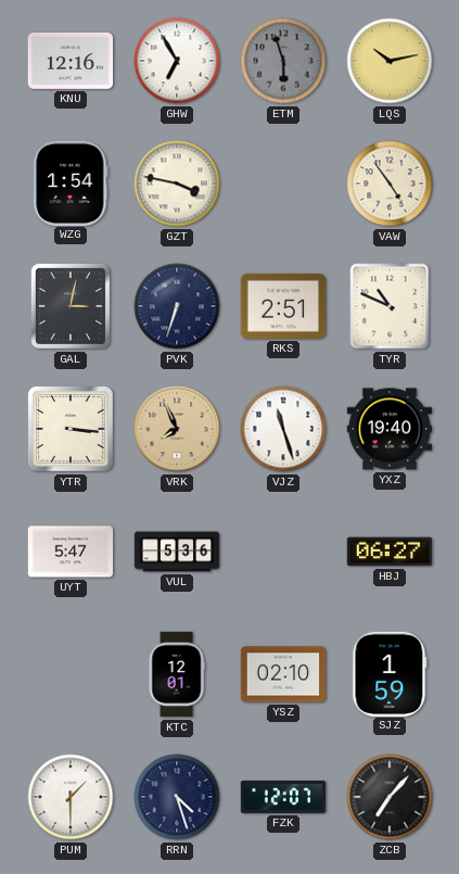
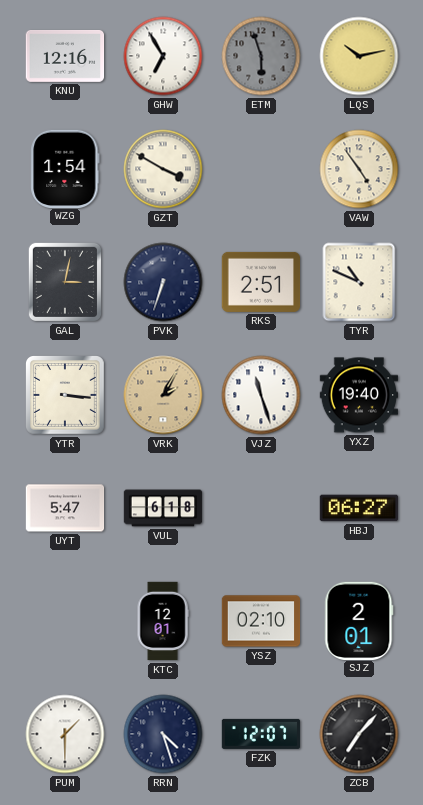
GZT: 3:47 -> 3:50
VRK: 7:56 -> 2:05
VUL: 5:36 -> 6:18
SJZ: 1:59 -> 2:01
